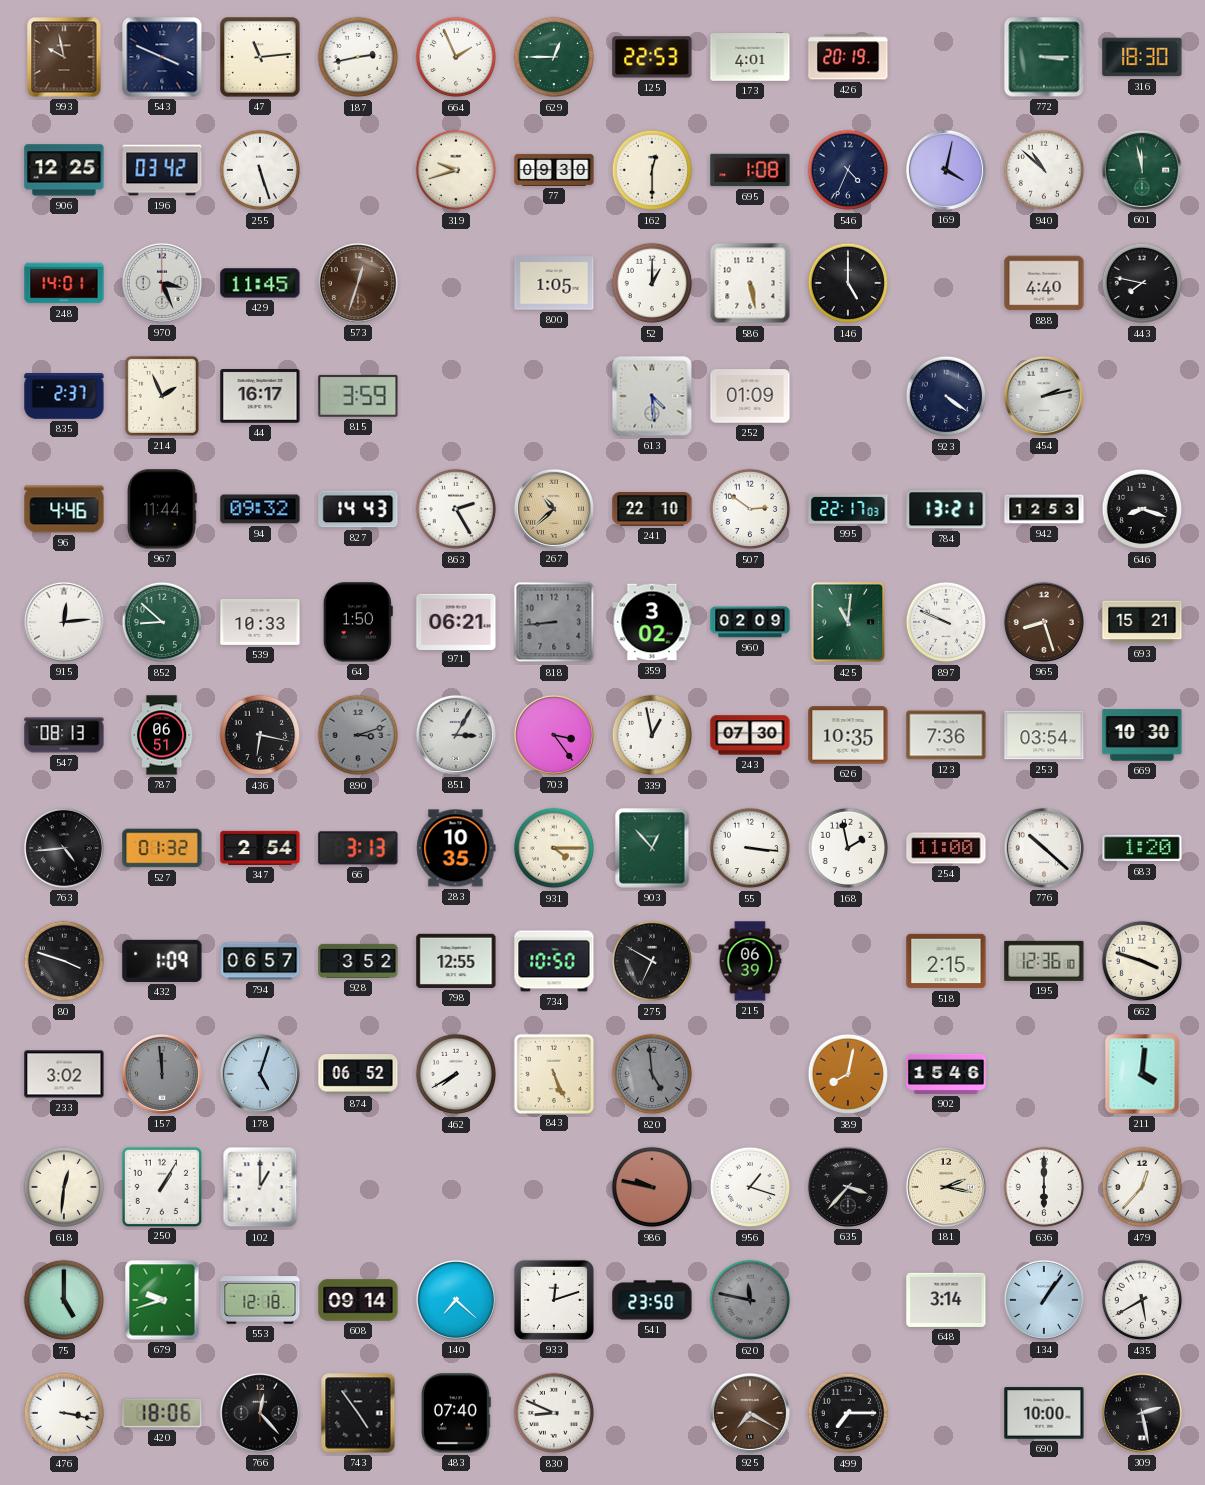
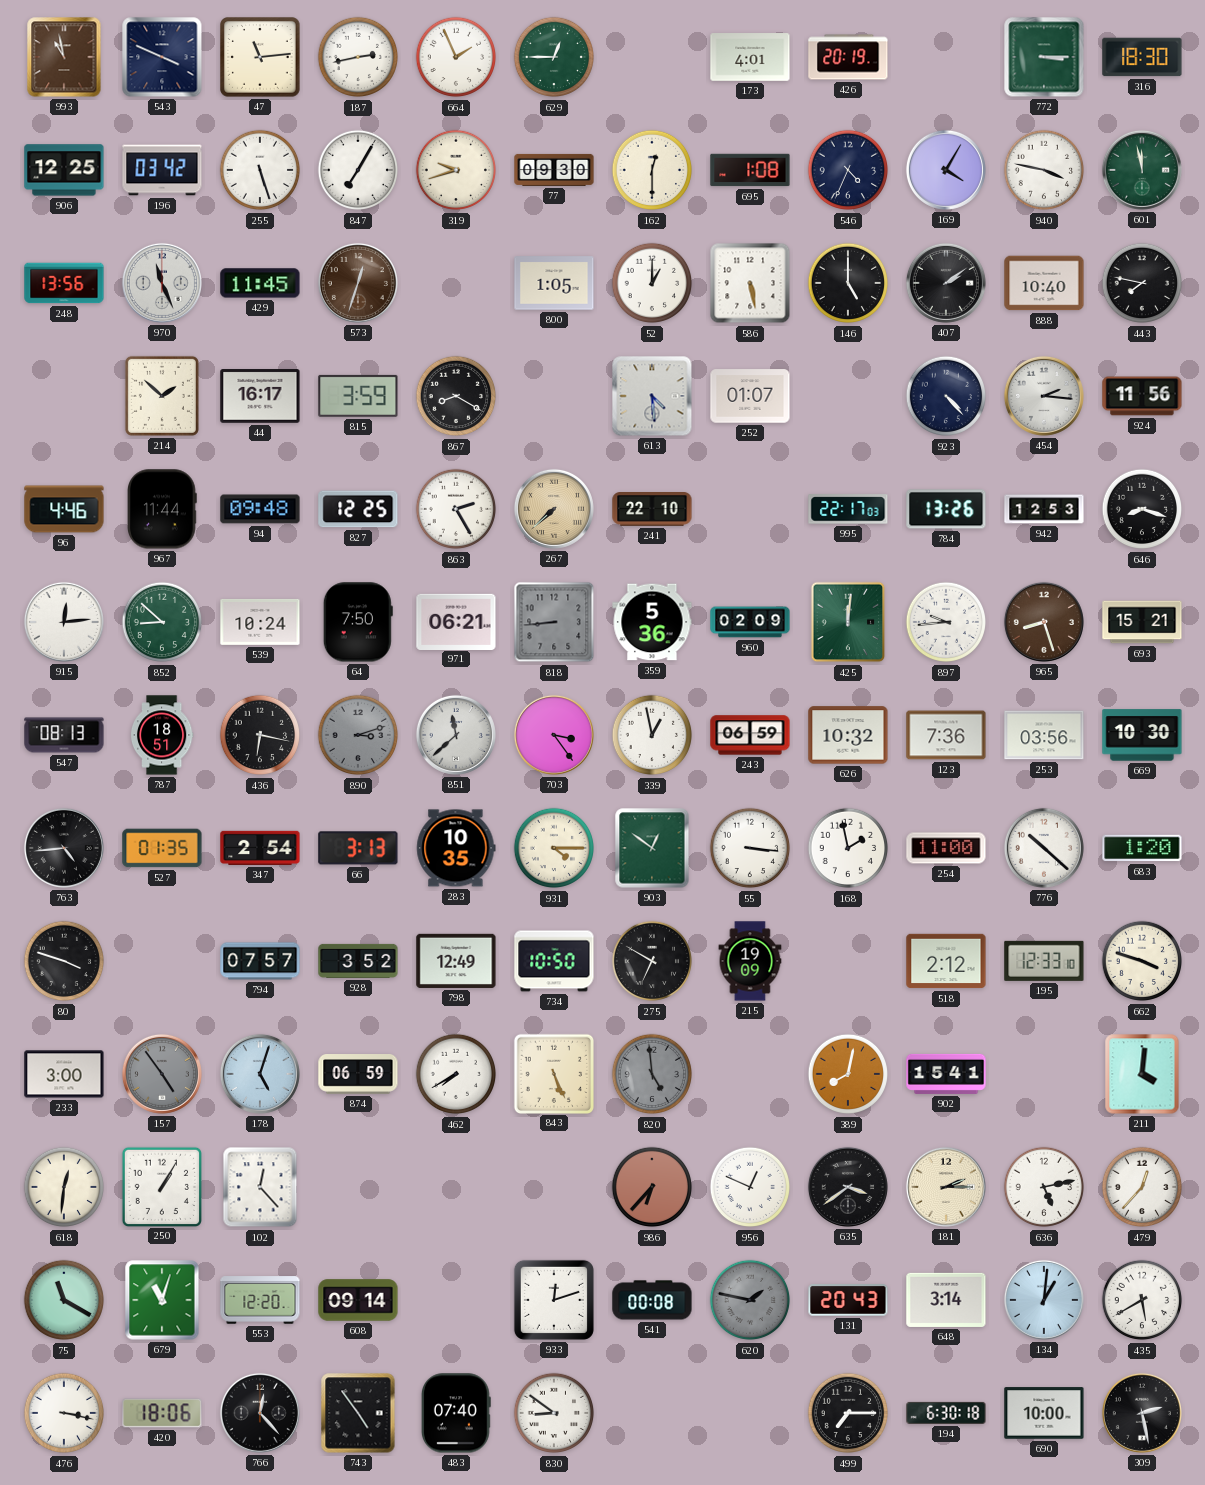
993: 9:58 -> 10:58
125: 22:53 -> none
847: none -> 7:05
169: 4:02 -> 4:05
940: 10:52 -> 3:47
248: 14:01 -> 13:56
970: 3:26 -> 11:26
407: none -> 2:09
888: 4:40 -> 10:40
835: 2:37 -> none
214: 1:56 -> 1:52
867: none -> 8:20
252: 01:09 -> 01:07
923: 4:21 -> 4:23
454: 2:13 -> 2:16
924: none -> 11:56
94: 09:32 -> 09:48
827: 14:43 -> 12:25
267: 10:38 -> 7:38
507: 2:51 -> none
784: 13:21 -> 13:26
539: 10:33 -> 10:24
64: 1:50 -> 7:50
359: 3:02 -> 5:36
425: 11:01 -> 12:01
897: 9:49 -> 9:44
787: 06:51 -> 18:51
851: 3:05 -> 11:38
243: 07:30 -> 06:59
626: 10:35 -> 10:32
253: 03:54 -> 03:56
527: 01:32 -> 01:35
903: 12:53 -> 12:51
432: 1:09 -> none
794: 06:57 -> 07:57
798: 12:55 -> 12:49
215: 06:39 -> 19:09
518: 2:15 -> 2:12
195: 12:36 -> 12:33
233: 3:02 -> 3:00
157: 11:59 -> 4:54
874: 06:52 -> 06:59
902: 15:46 -> 15:41
102: 1:00 -> 12:23
986: 9:47 -> 6:37
956: 1:18 -> 12:49
635: 3:37 -> 3:39
181: 2:17 -> 2:15
636: 6:00 -> 5:13
75: 5:00 -> 11:20
679: 9:42 -> 11:03
553: 12:18 -> 12:20
140: 7:22 -> none
541: 23:50 -> 00:08
620: 11:47 -> 1:47
131: none -> 20:43
134: 1:06 -> 1:01
830: 8:49 -> 8:51
925: 7:20 -> none
194: none -> 6:30
